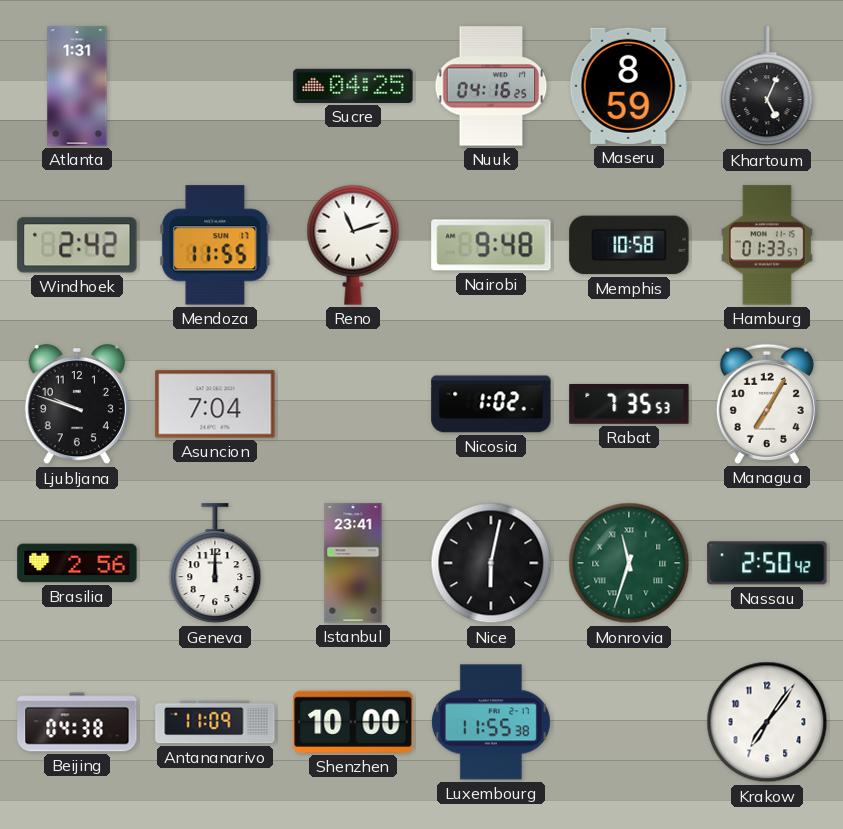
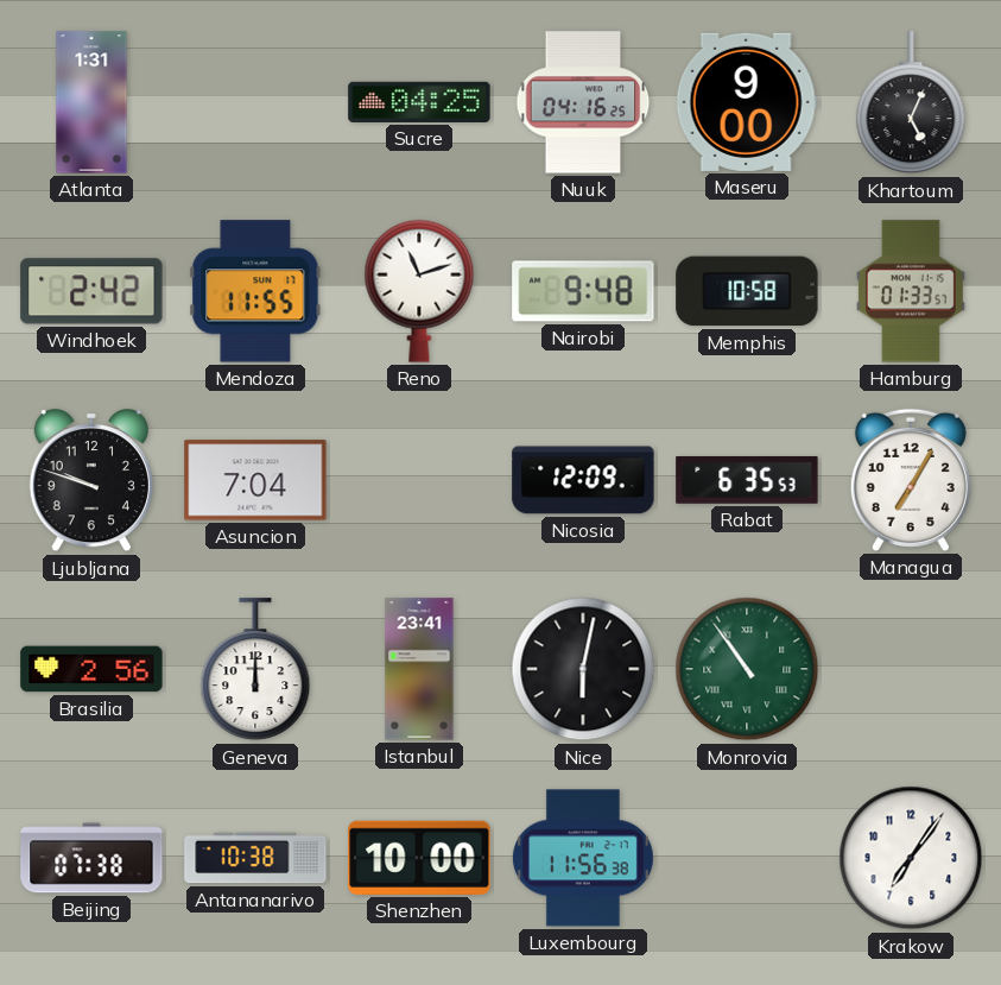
Maseru: 8:59 -> 9:00
Nicosia: 1:02 -> 12:09
Rabat: 7:35 -> 6:35
Monrovia: 11:33 -> 10:54
Nassau: 2:50 -> none
Beijing: 04:38 -> 07:38
Antananarivo: 11:09 -> 10:38
Luxembourg: 11:55 -> 11:56
